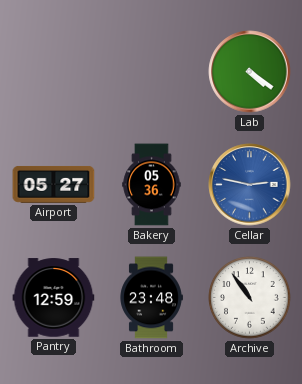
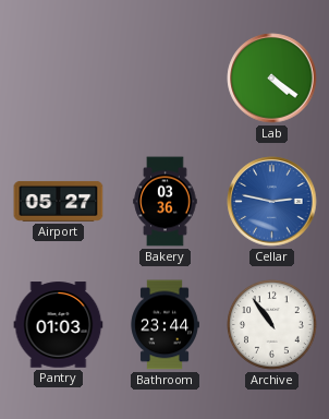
Bakery: 05:36 -> 03:36
Pantry: 12:59 -> 01:03
Bathroom: 23:48 -> 23:44
